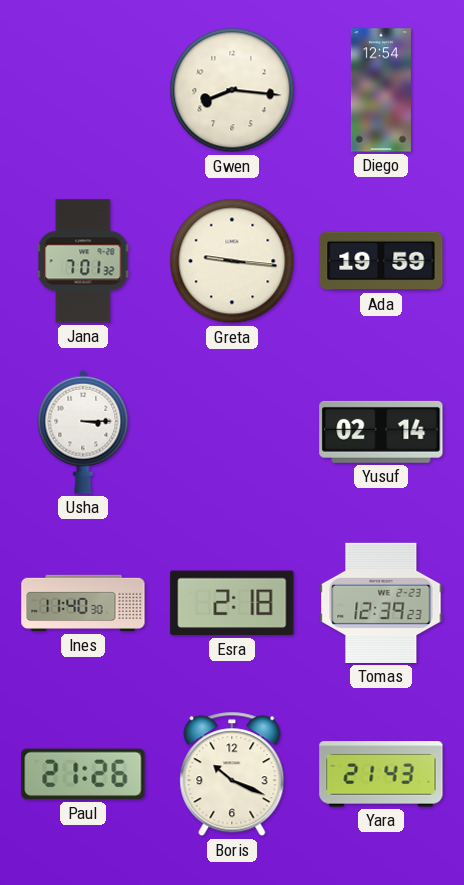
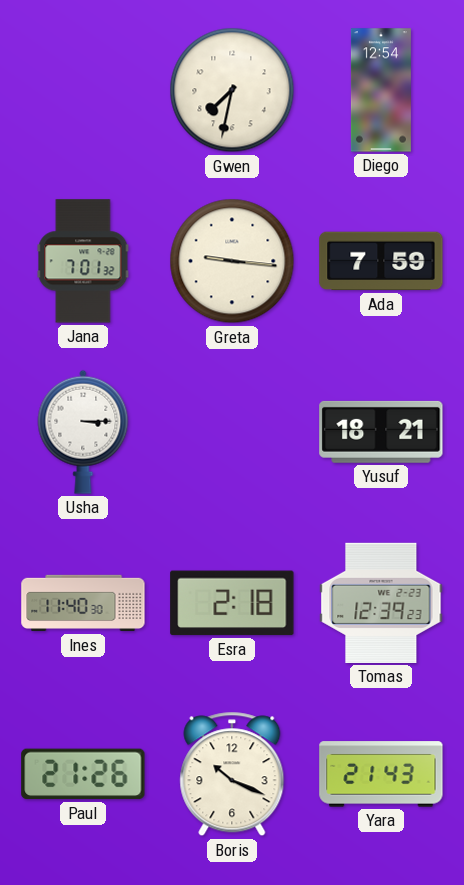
Gwen: 8:16 -> 7:32
Ada: 19:59 -> 7:59
Yusuf: 02:14 -> 18:21
